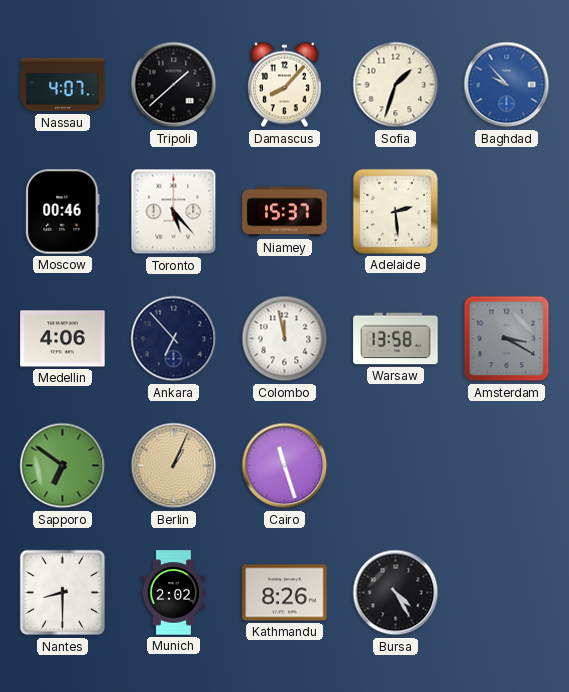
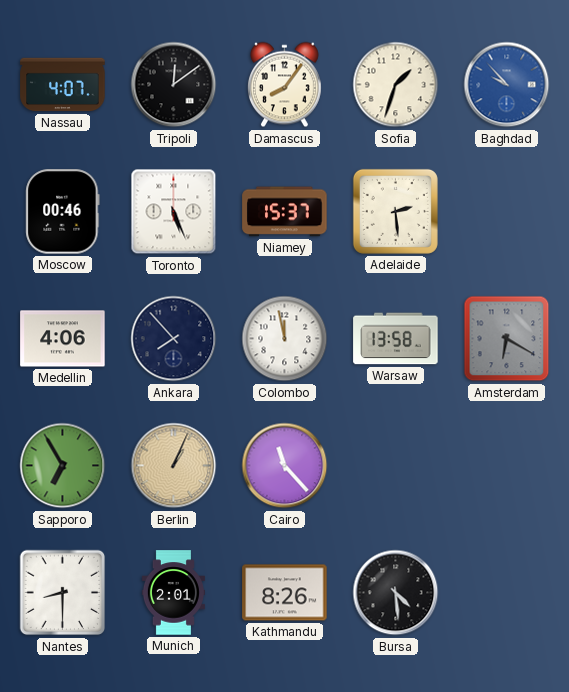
Tripoli: 1:38 -> 12:09
Damascus: 8:07 -> 8:06
Toronto: 5:23 -> 5:26
Ankara: 6:53 -> 7:53
Amsterdam: 3:20 -> 6:20
Sapporo: 6:51 -> 6:55
Cairo: 11:27 -> 11:23
Munich: 2:02 -> 2:01
Bursa: 4:25 -> 4:29
